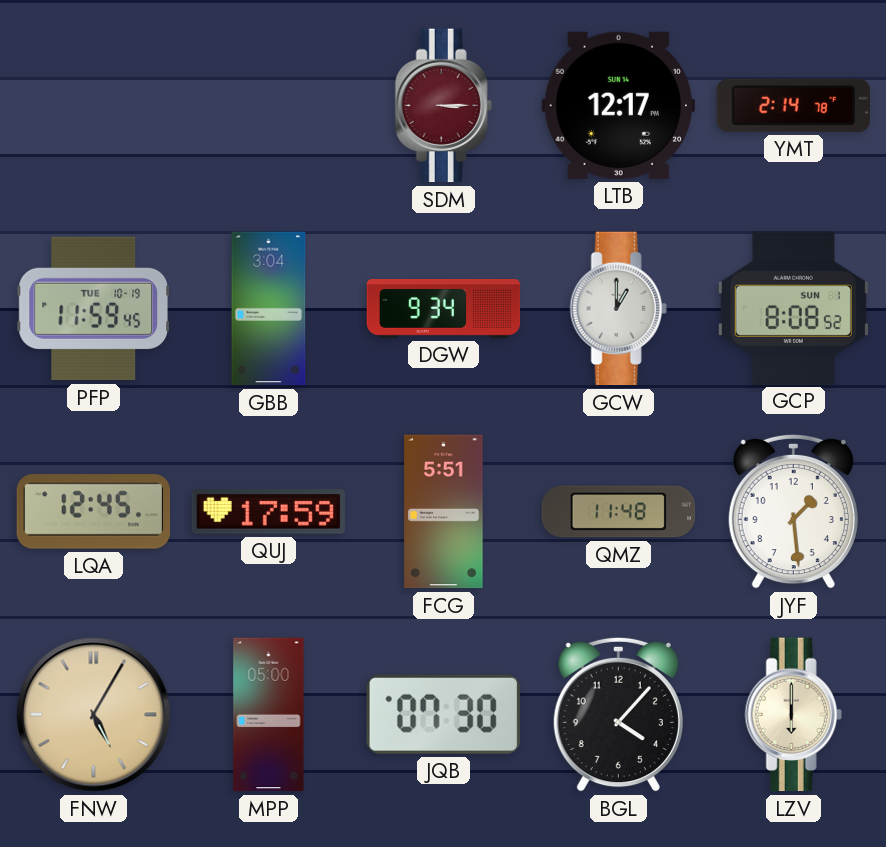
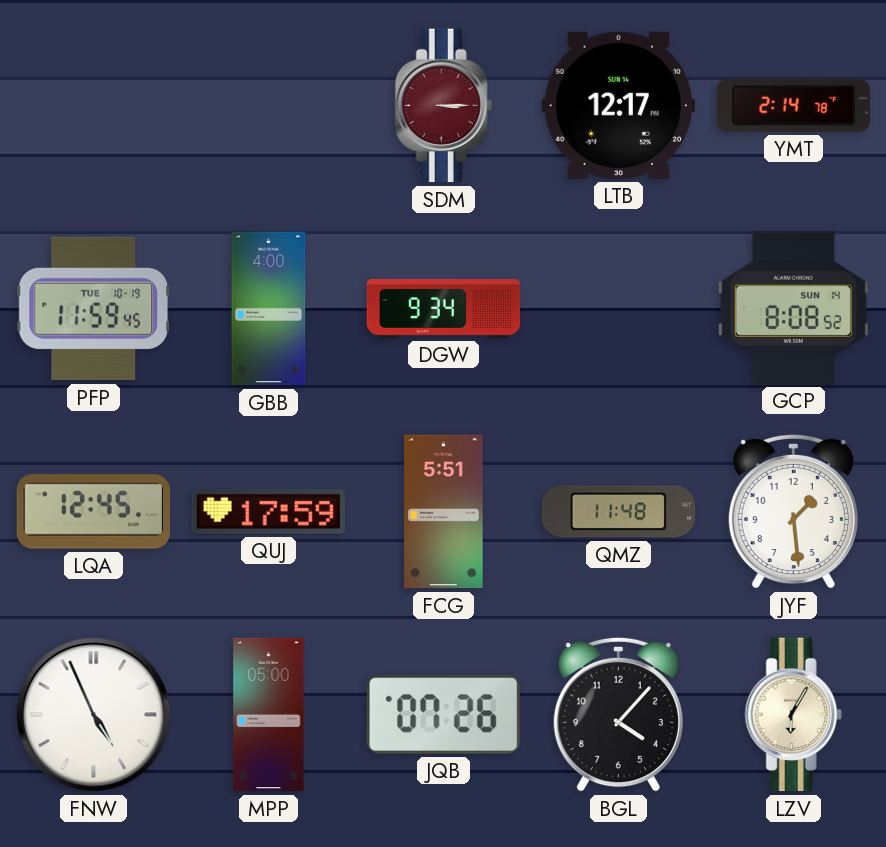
GBB: 3:04 -> 4:00
GCW: 1:00 -> none
GCP date: SUN 1 -> SUN 14
FNW: 5:05 -> 4:56
FNW dial: champagne -> white
JQB: 07:30 -> 07:26
LZV: 6:00 -> 6:05
